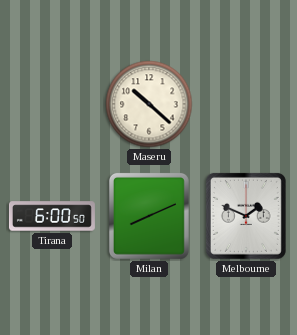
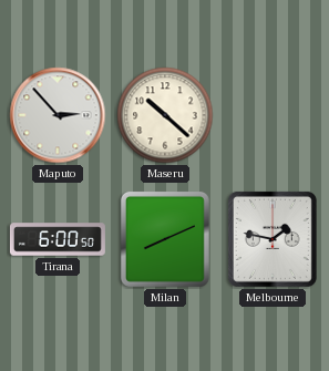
Maputo: none -> 2:53
Melbourne: 1:49 -> 1:47
